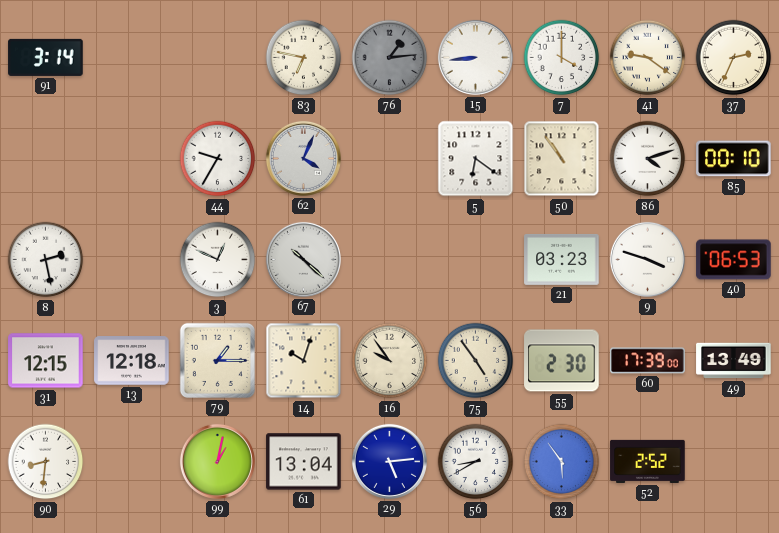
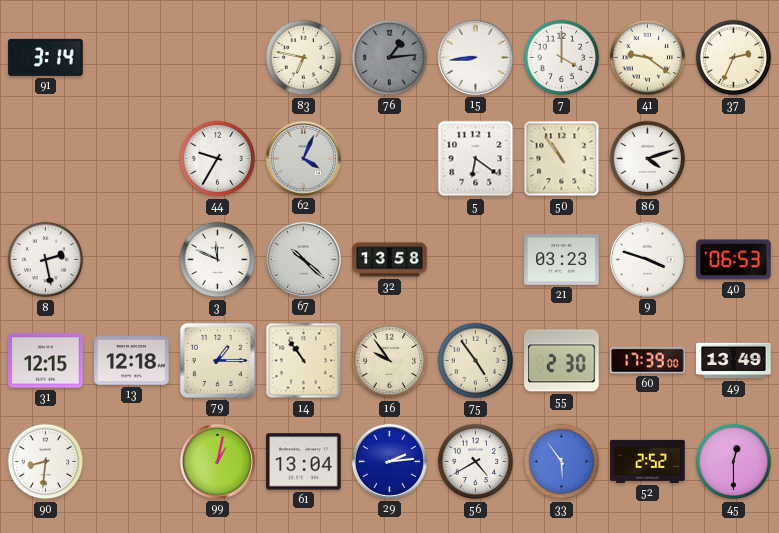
85: 00:10 -> none
3: 12:49 -> 11:49
32: none -> 13:58
14: 10:03 -> 10:54
29: 5:14 -> 2:14
56: 8:40 -> 4:40
45: none -> 12:30
